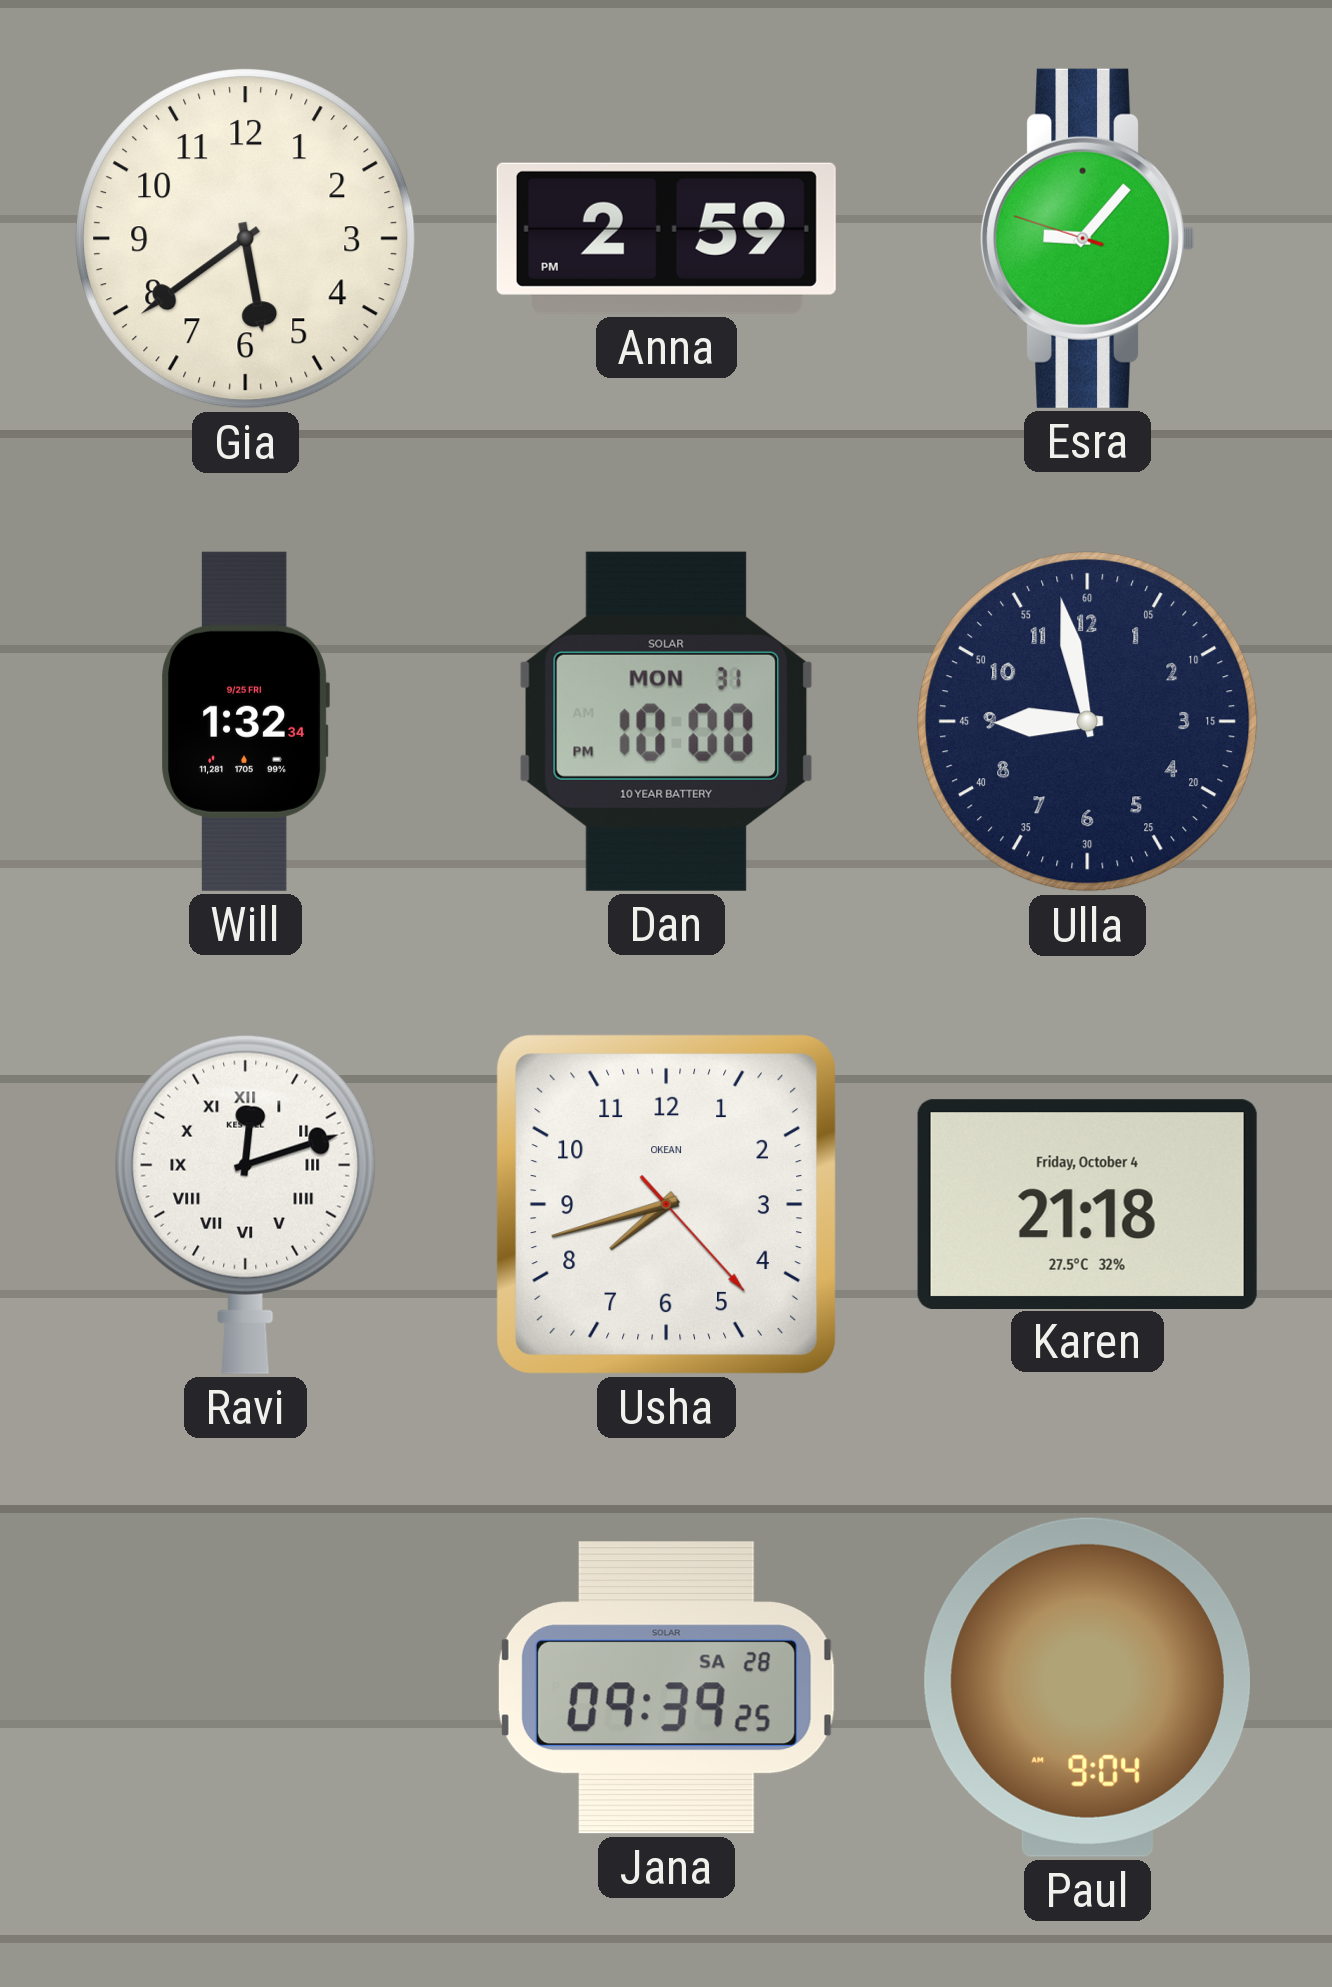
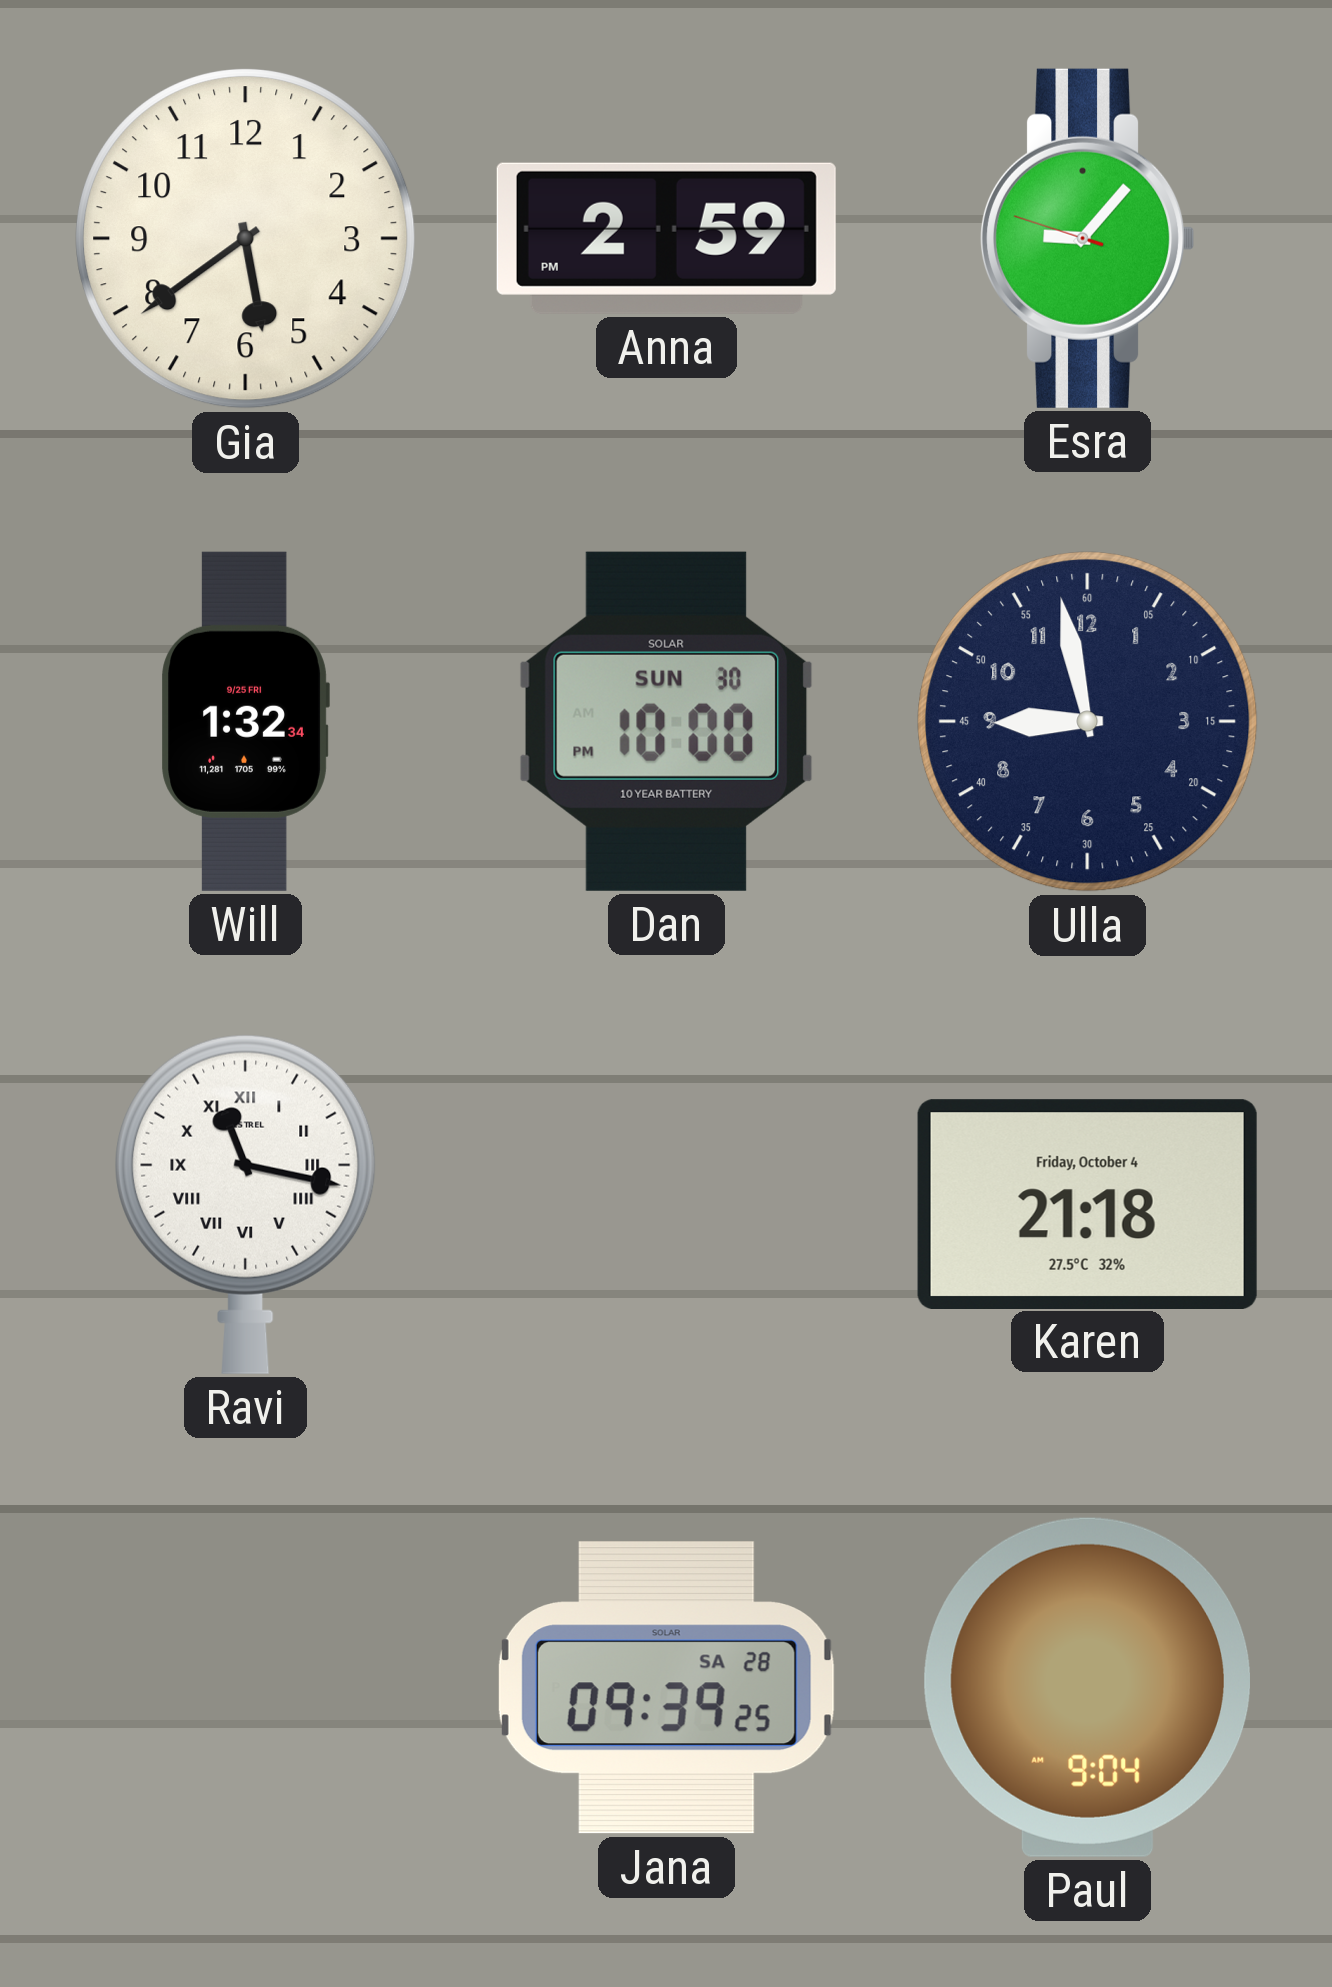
Dan date: MON 31 -> SUN 30
Ravi: 12:12 -> 11:17
Usha: 7:42 -> none
